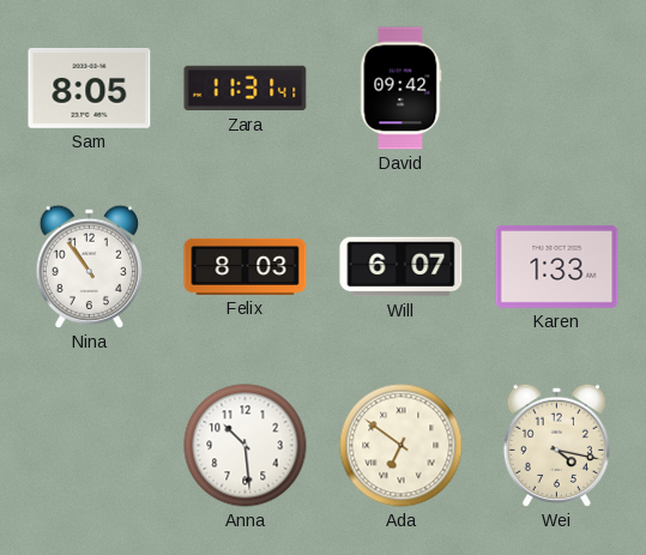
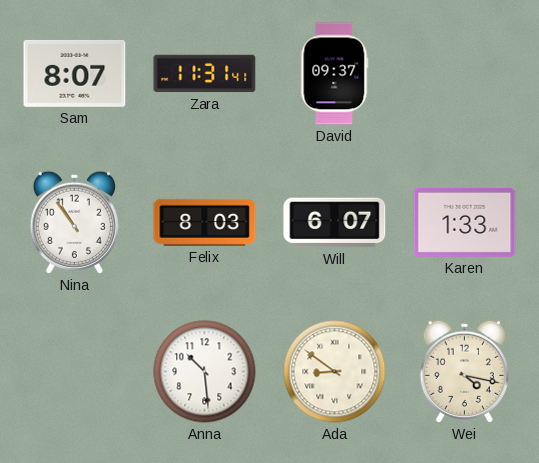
Sam: 8:05 -> 8:07
David: 09:42 -> 09:37
Ada: 6:51 -> 8:51
